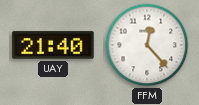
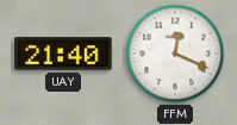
FFM: 12:23 -> 12:19
